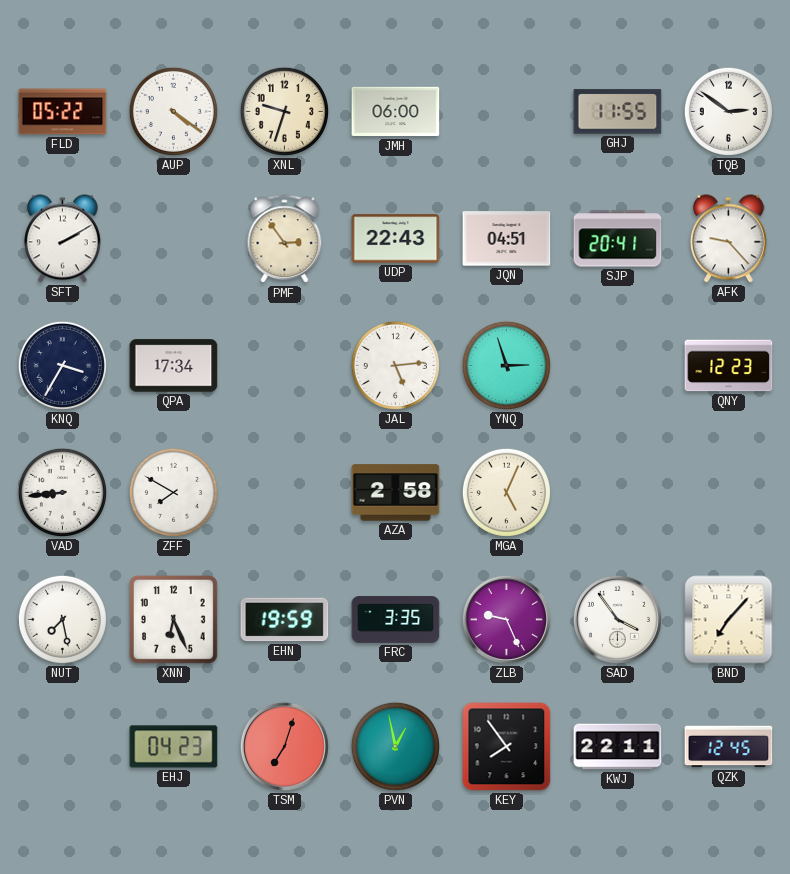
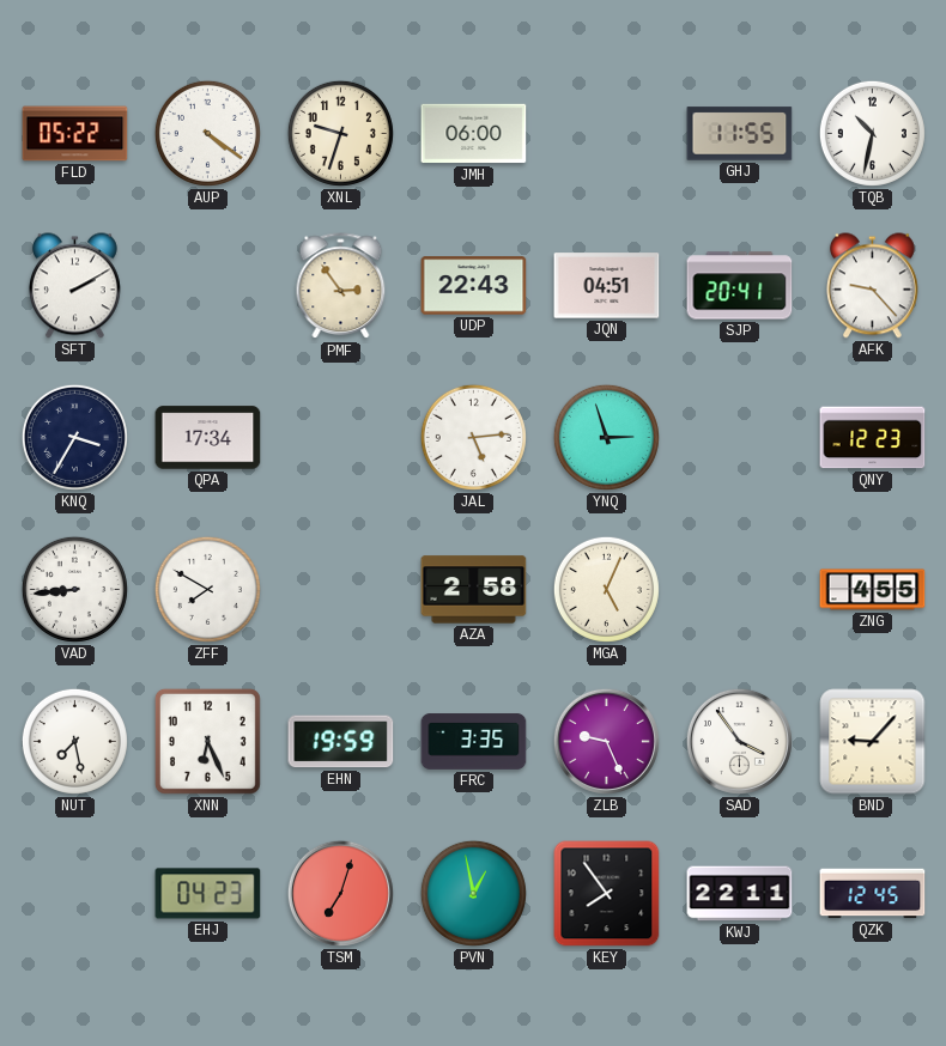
TQB: 2:51 -> 10:32
ZNG: none -> 4:55
BND: 7:07 -> 9:07
